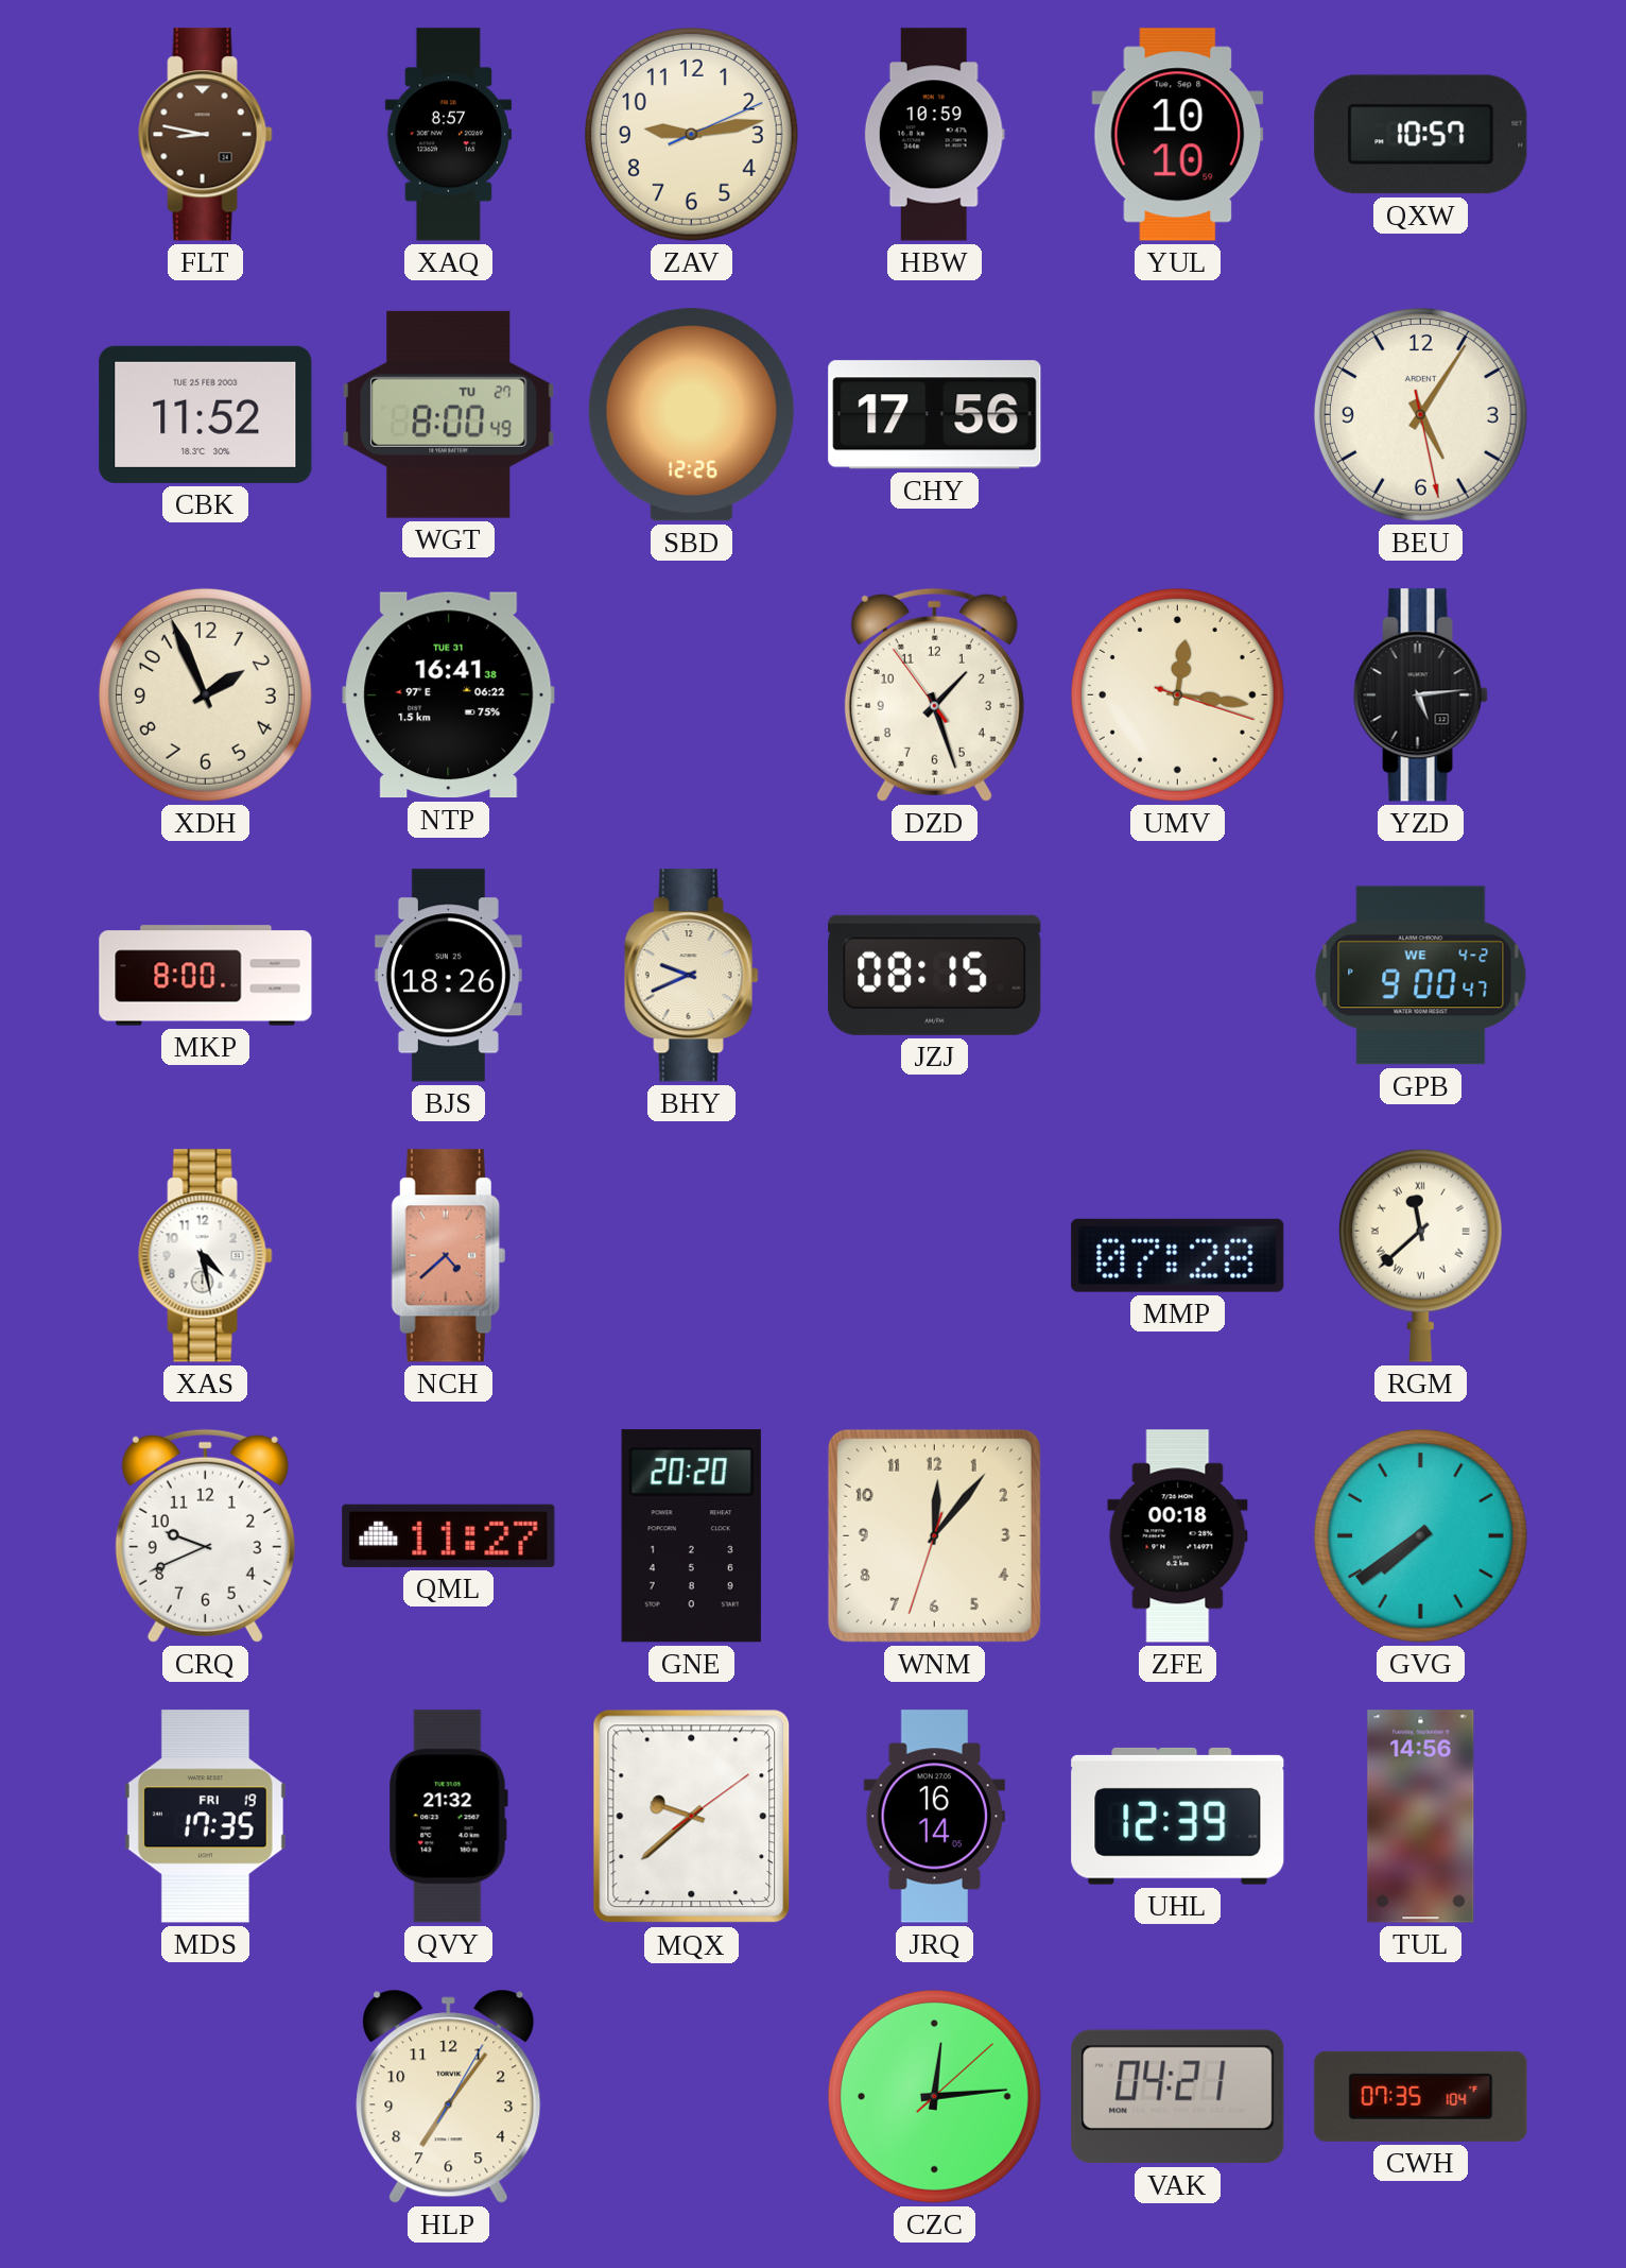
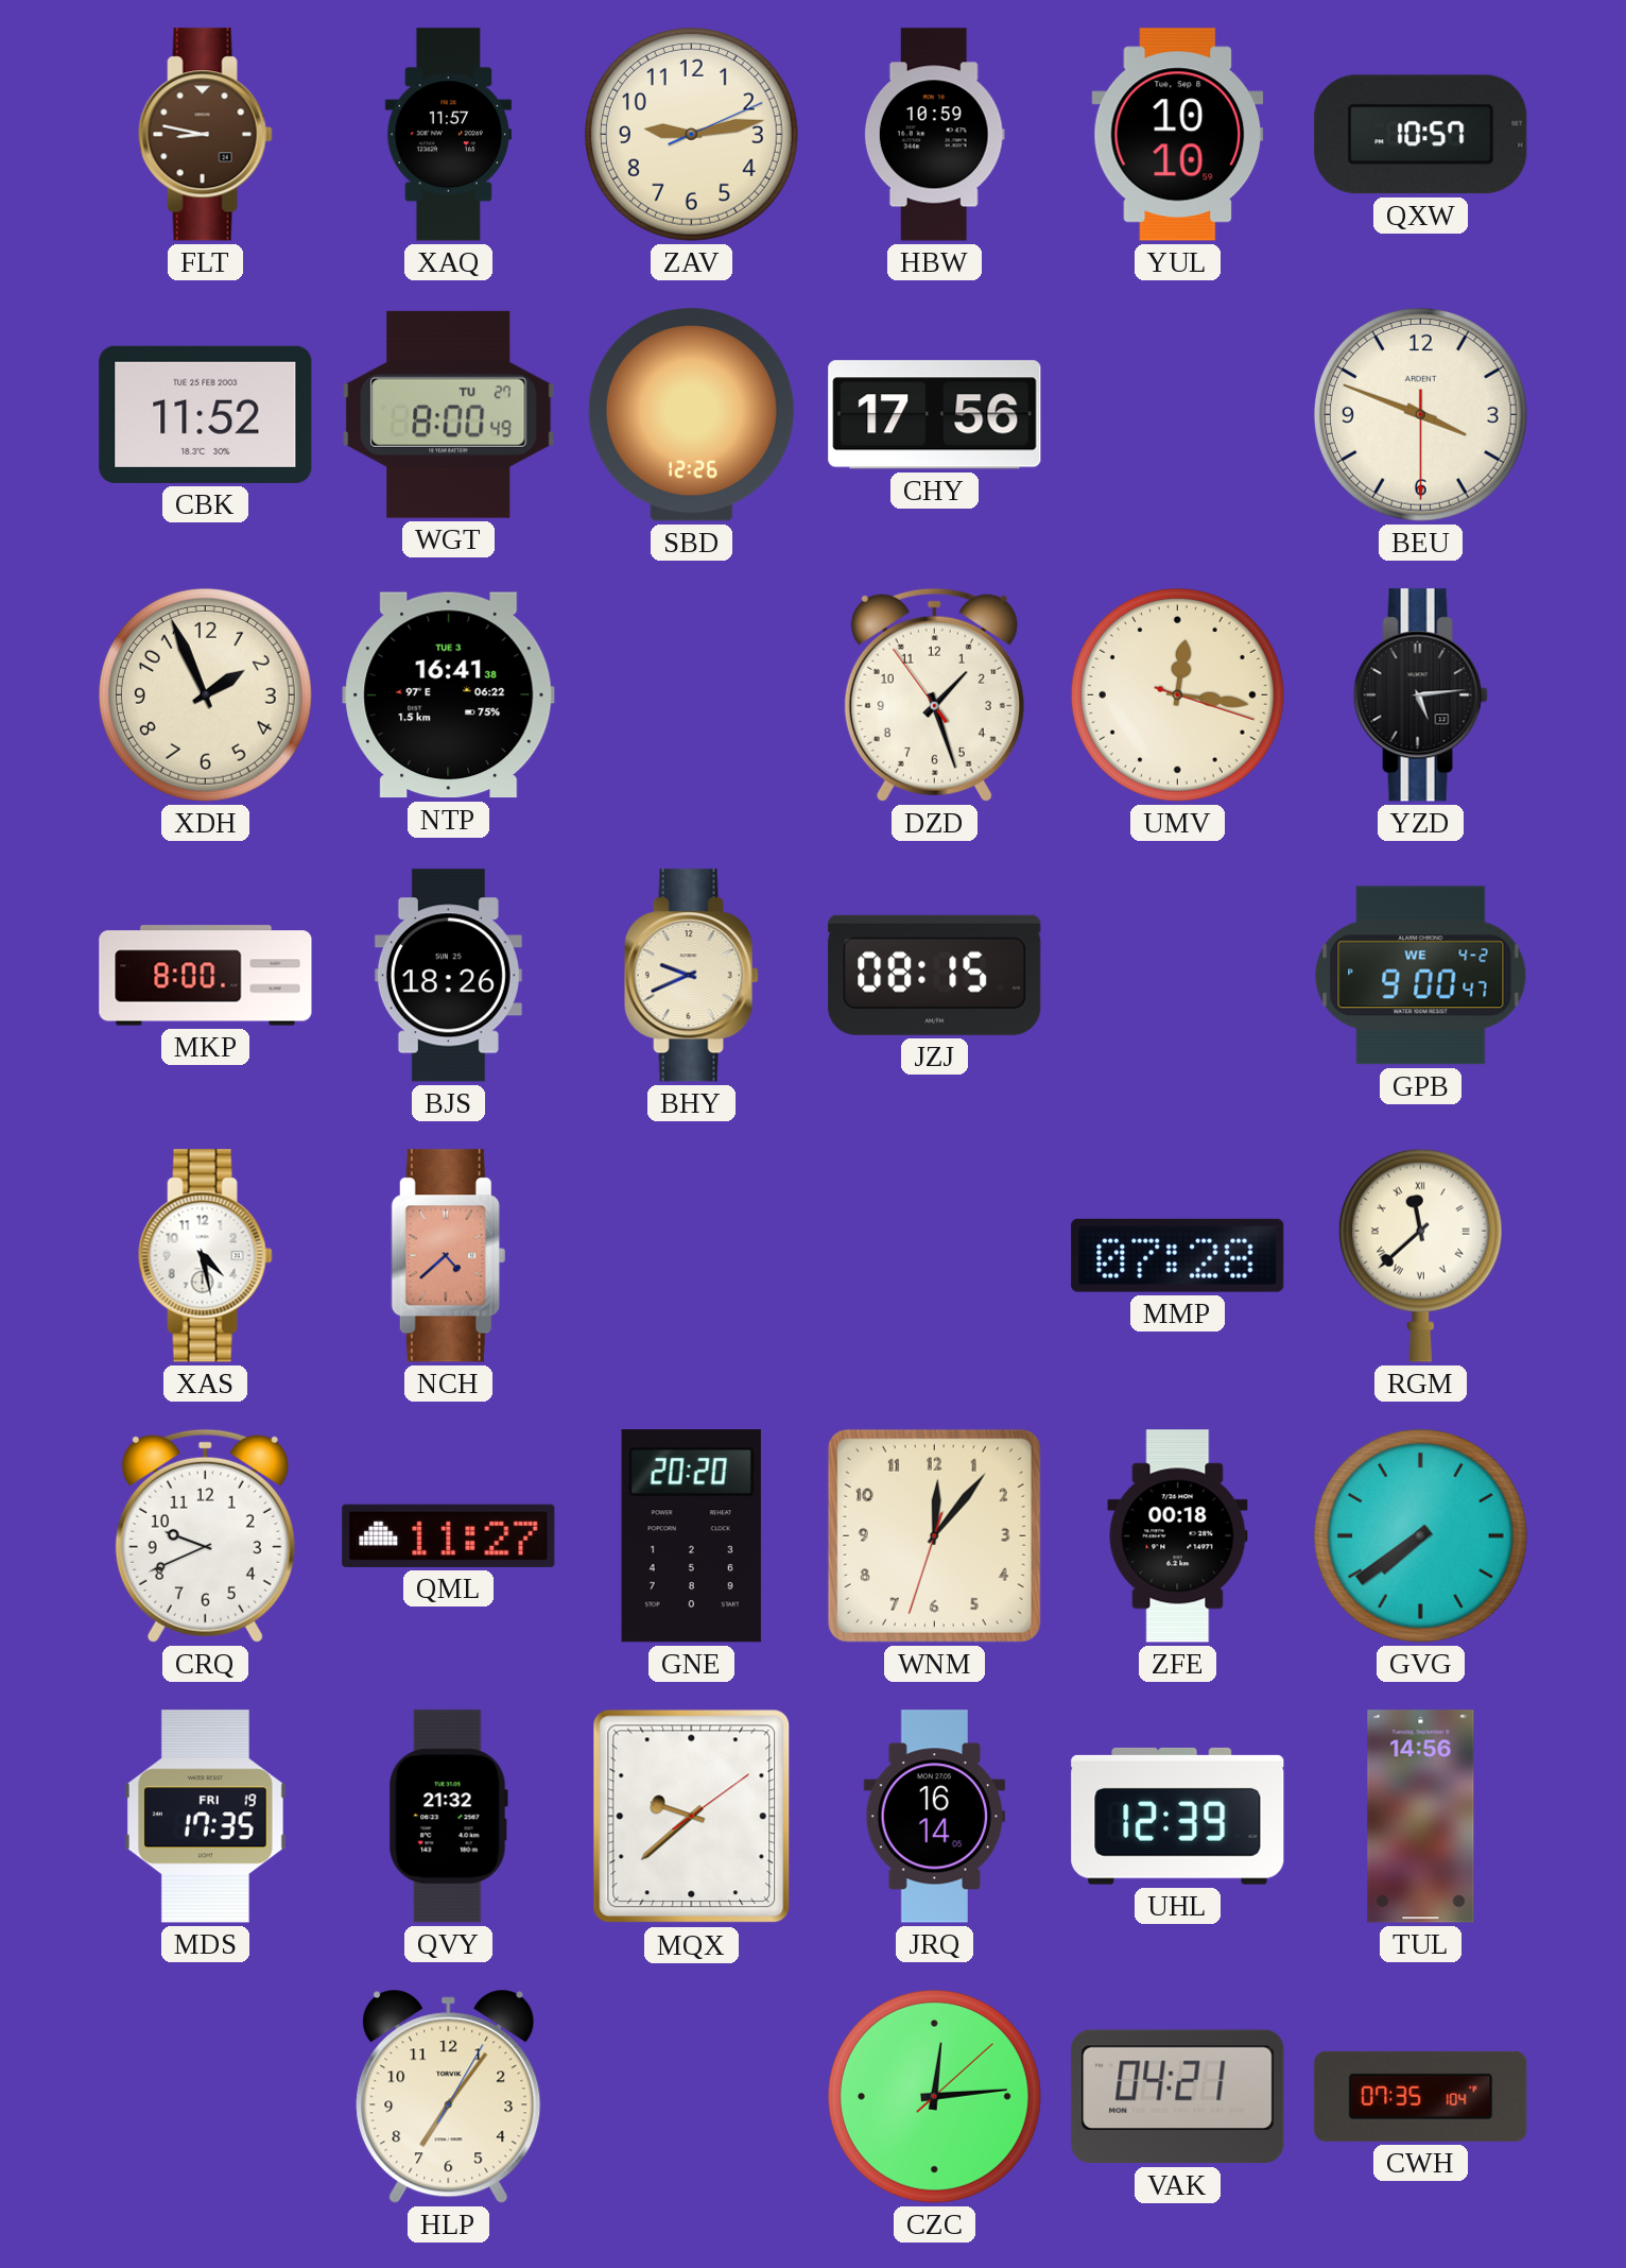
XAQ: 8:57 -> 11:57
BEU: 5:05 -> 3:48
NTP date: TUE 31 -> TUE 3
